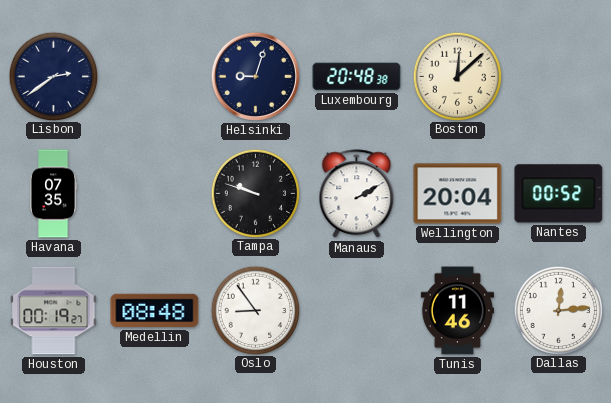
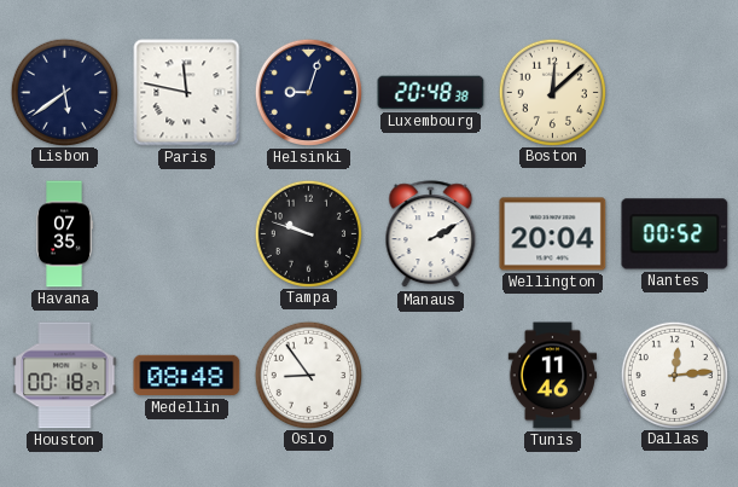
Lisbon: 2:39 -> 5:39
Paris: none -> 11:47
Houston: 00:19 -> 00:18
